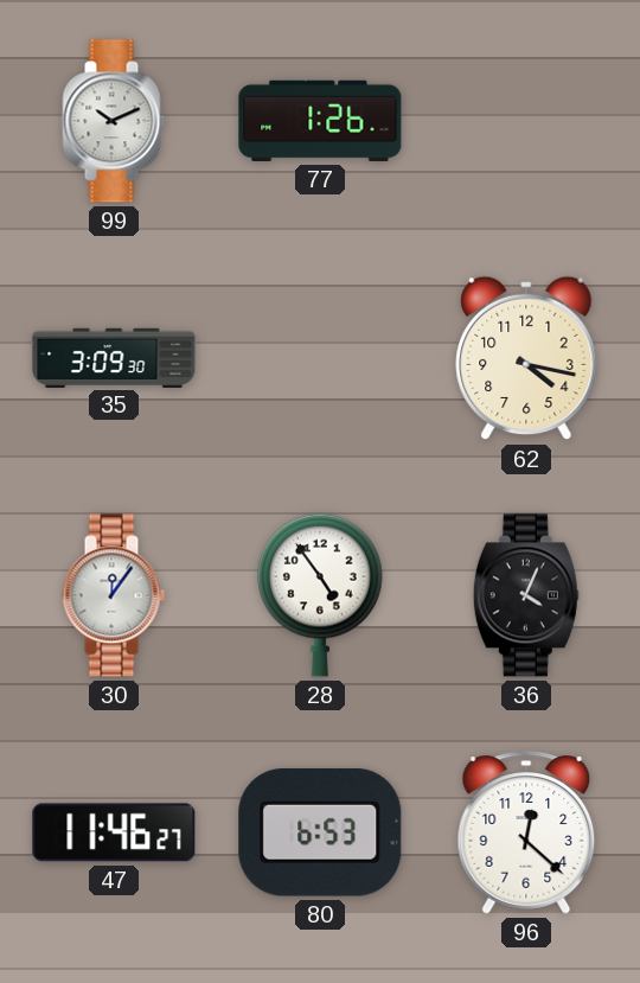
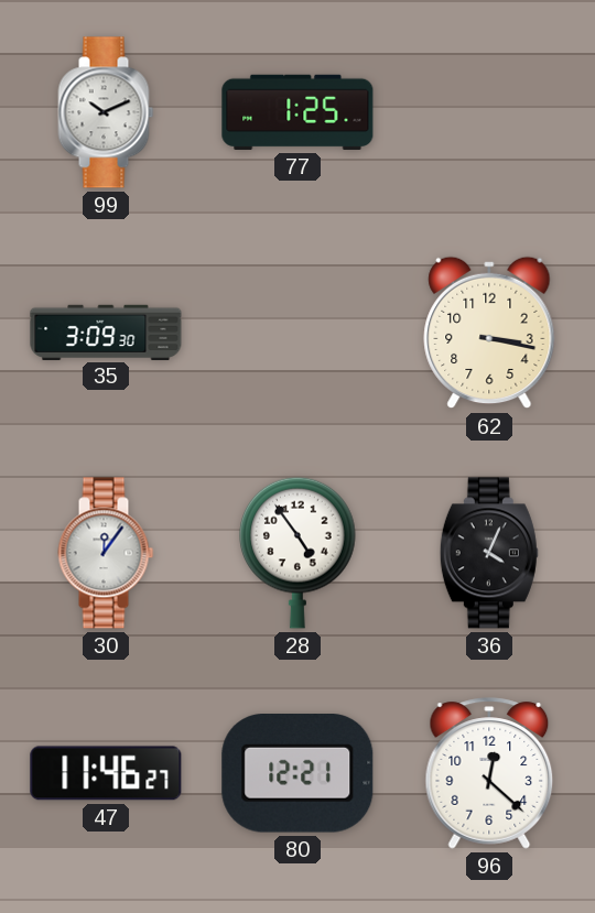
77: 1:26 -> 1:25
62: 4:17 -> 3:17
80: 6:53 -> 12:21
